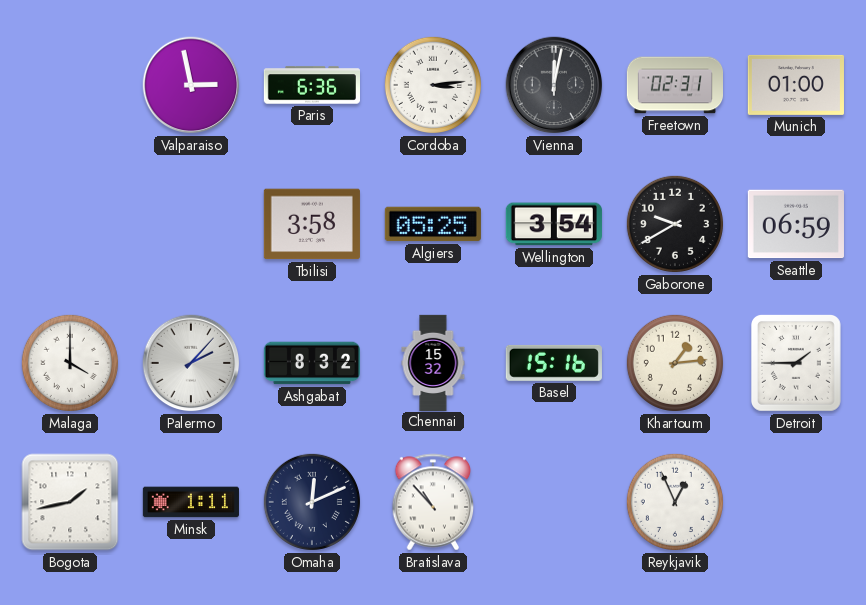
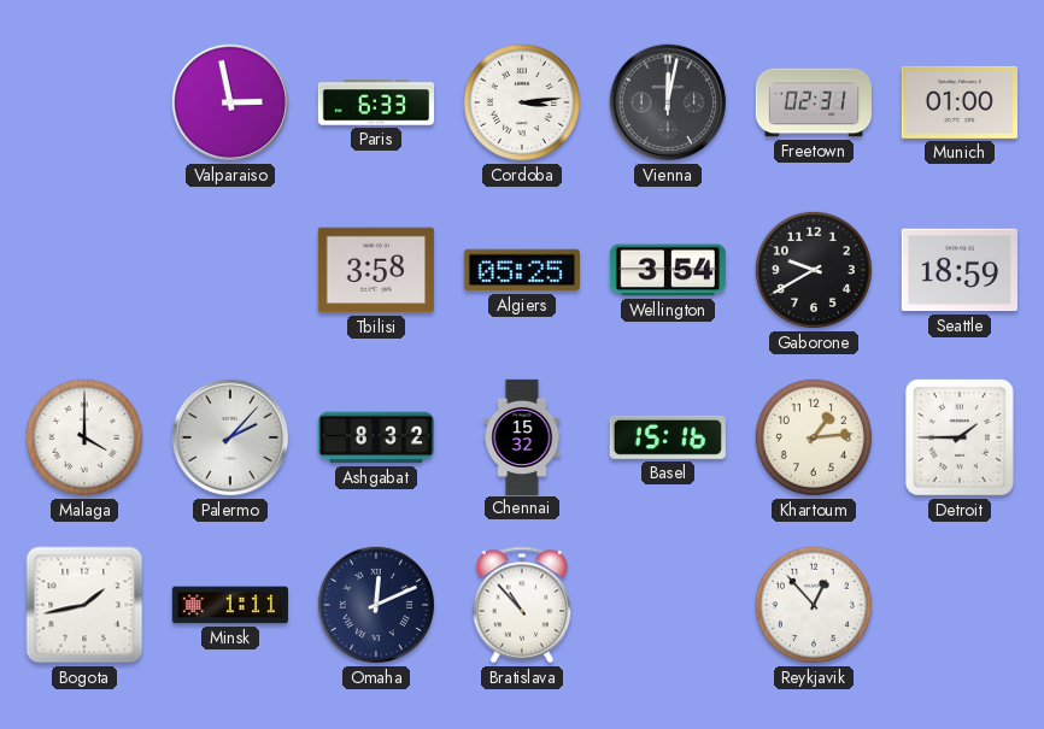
Paris: 6:36 -> 6:33
Seattle: 06:59 -> 18:59
Reykjavik: 12:56 -> 12:53
